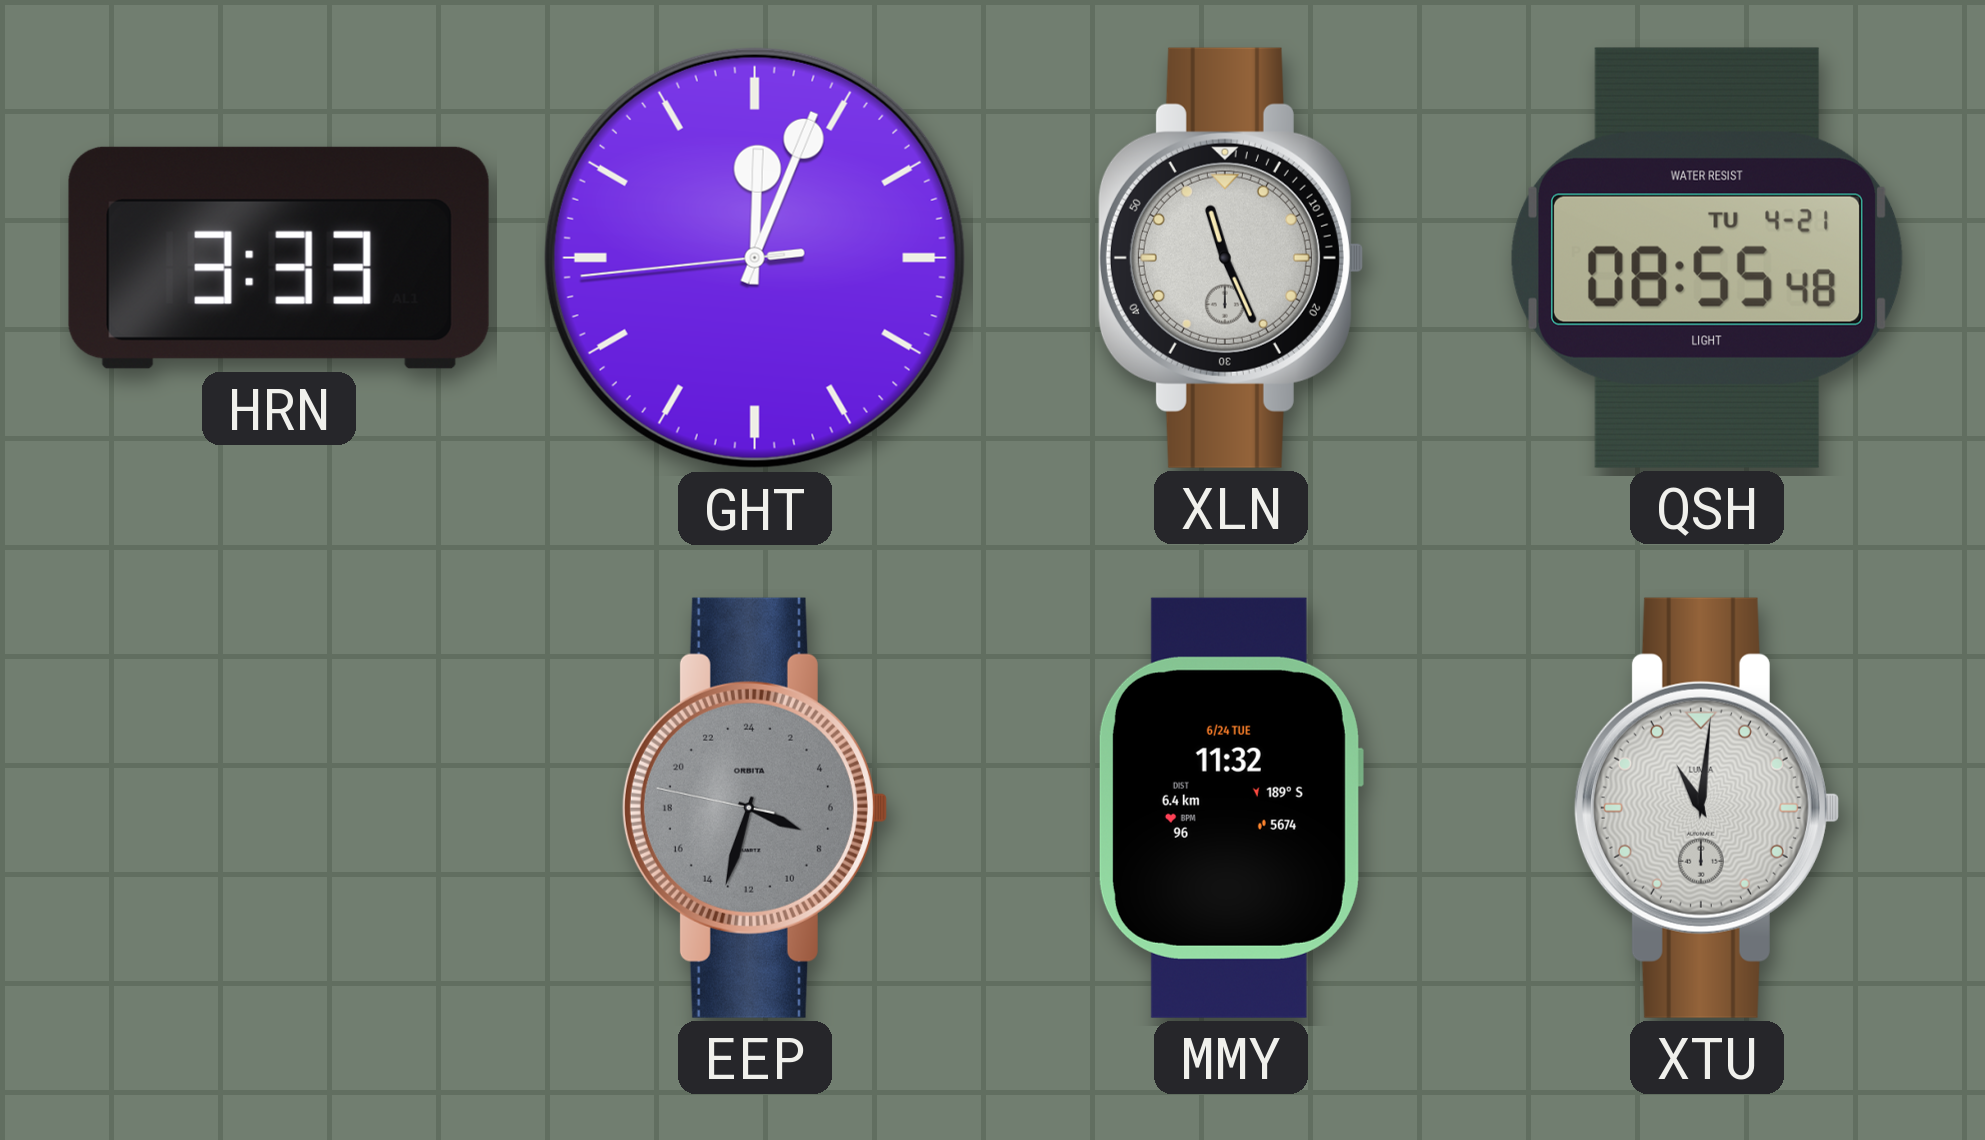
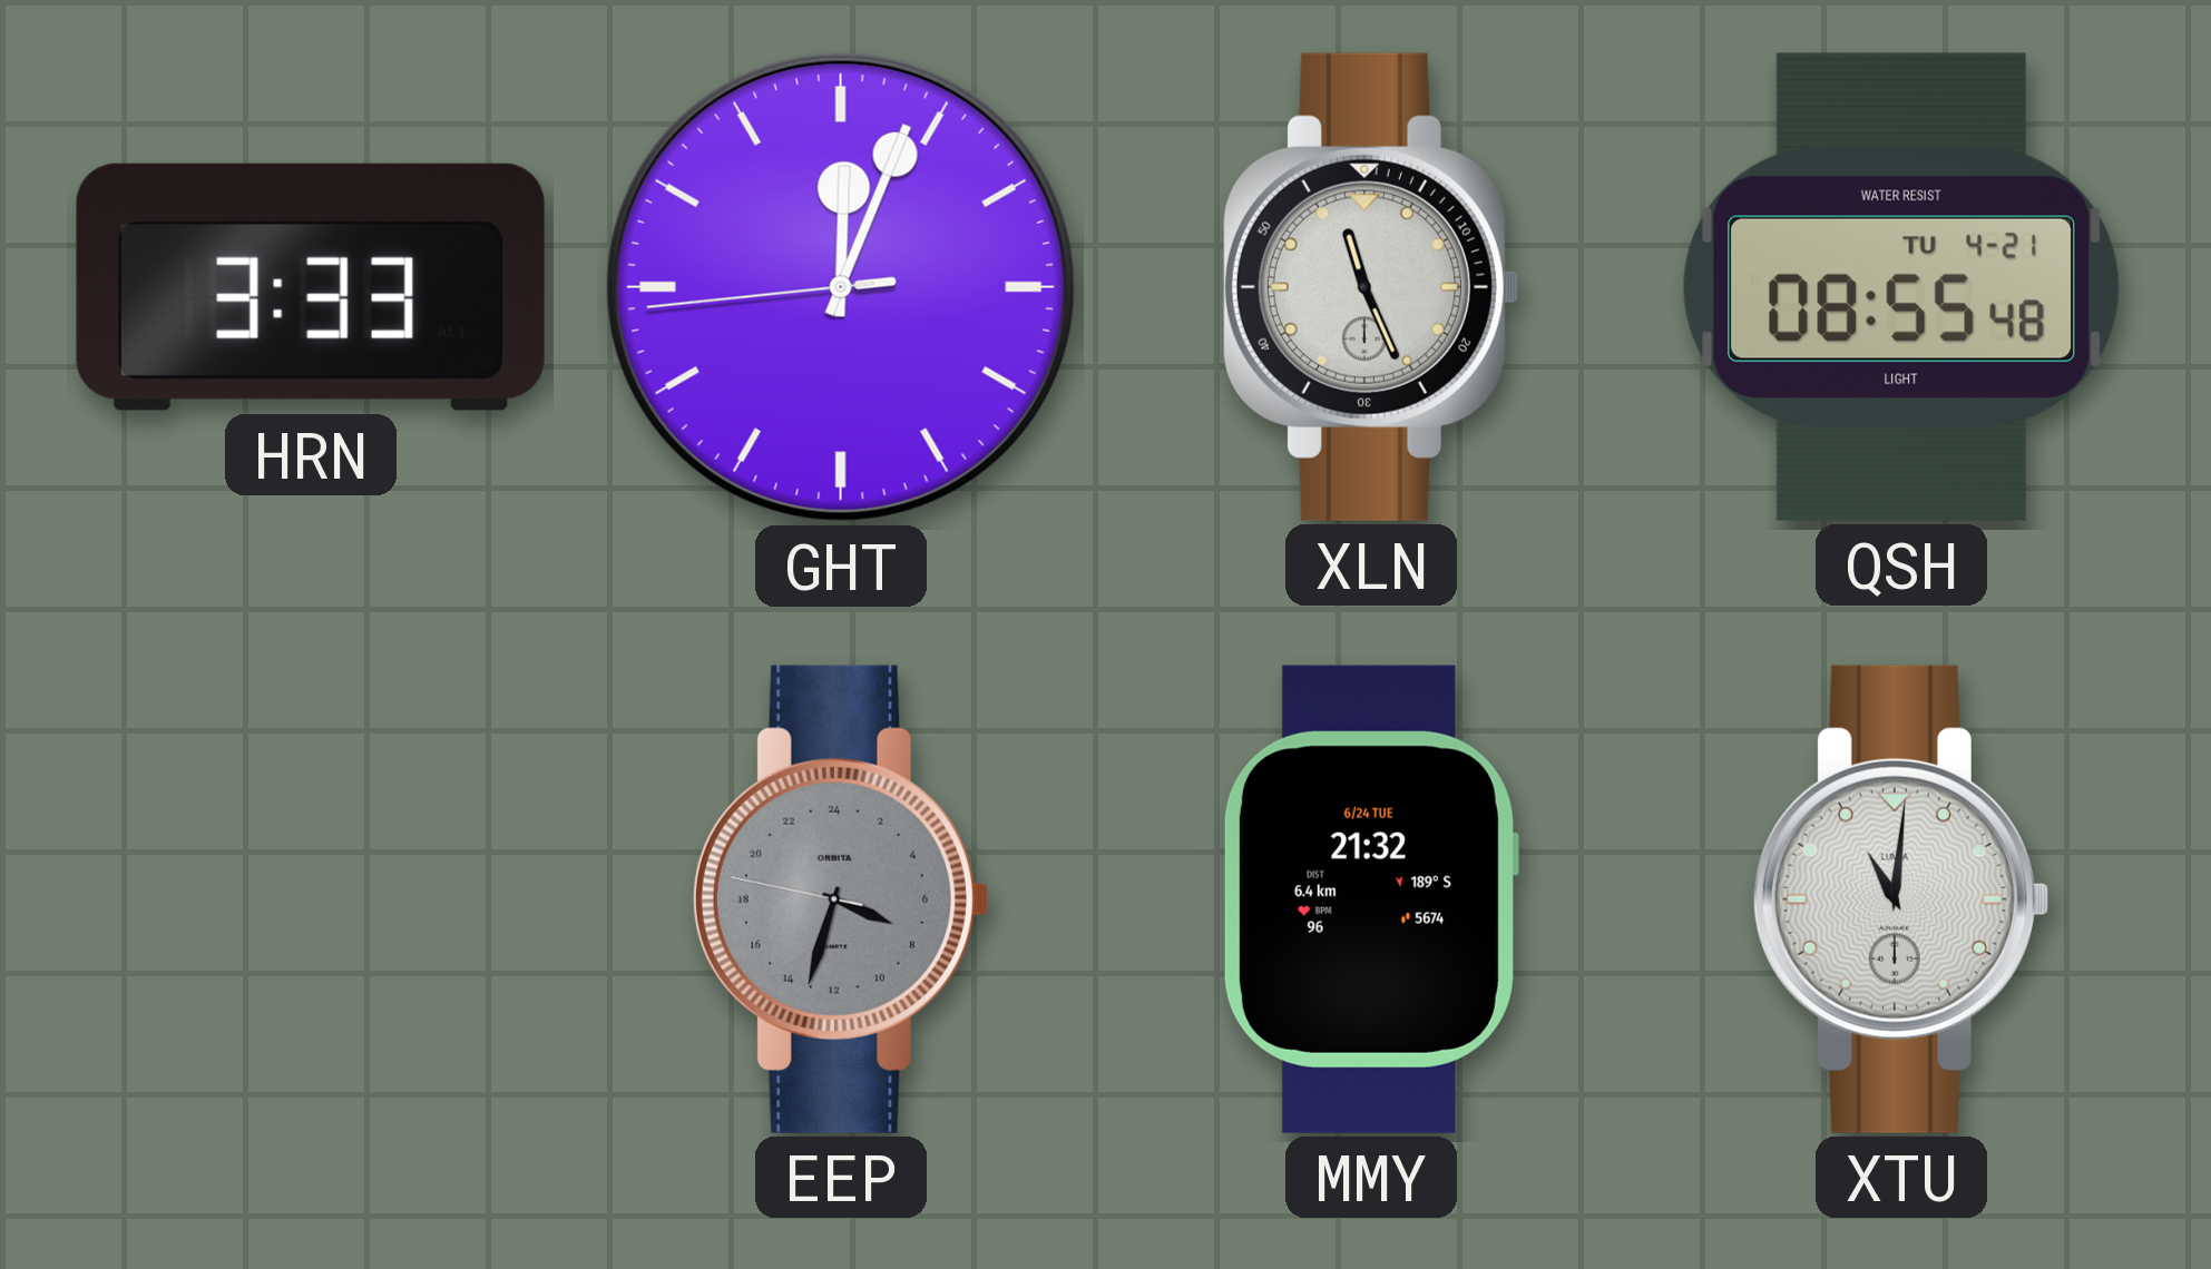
MMY: 11:32 -> 21:32
